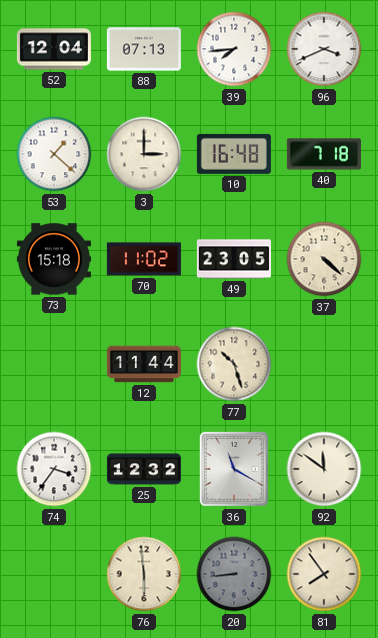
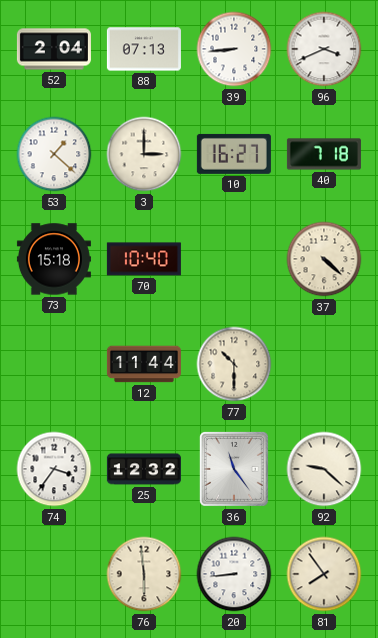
52: 12:04 -> 2:04
39: 7:44 -> 8:44
10: 16:48 -> 16:27
70: 11:02 -> 10:40
49: 23:05 -> none
77: 10:27 -> 10:30
36: 11:20 -> 11:24
92: 11:51 -> 9:22
20 dial: grey -> white
